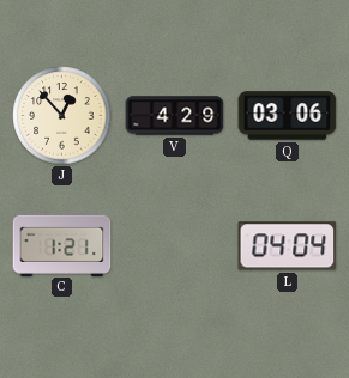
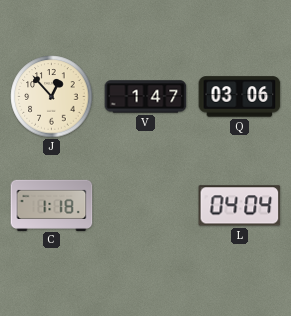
V: 4:29 -> 1:47
C: 1:21 -> 1:18
